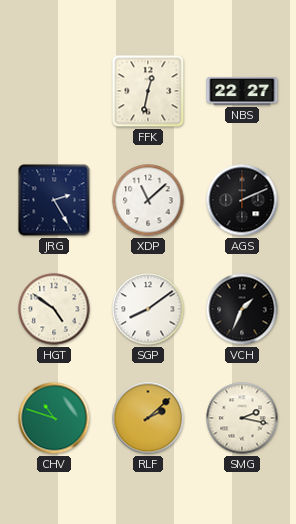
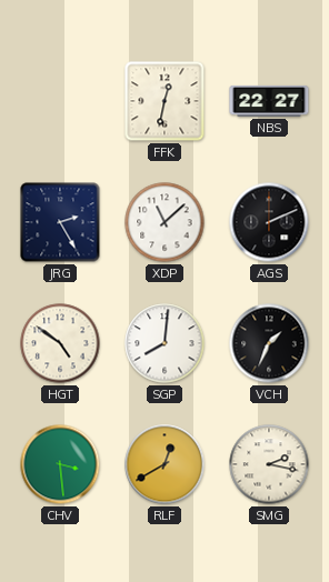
SGP: 8:09 -> 8:01
CHV: 10:48 -> 3:29
RLF: 2:08 -> 12:40
